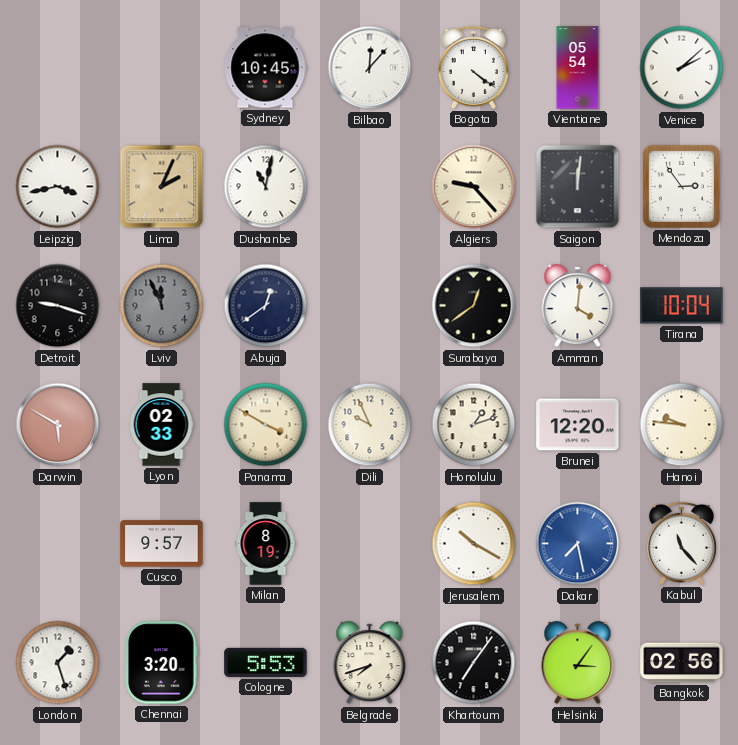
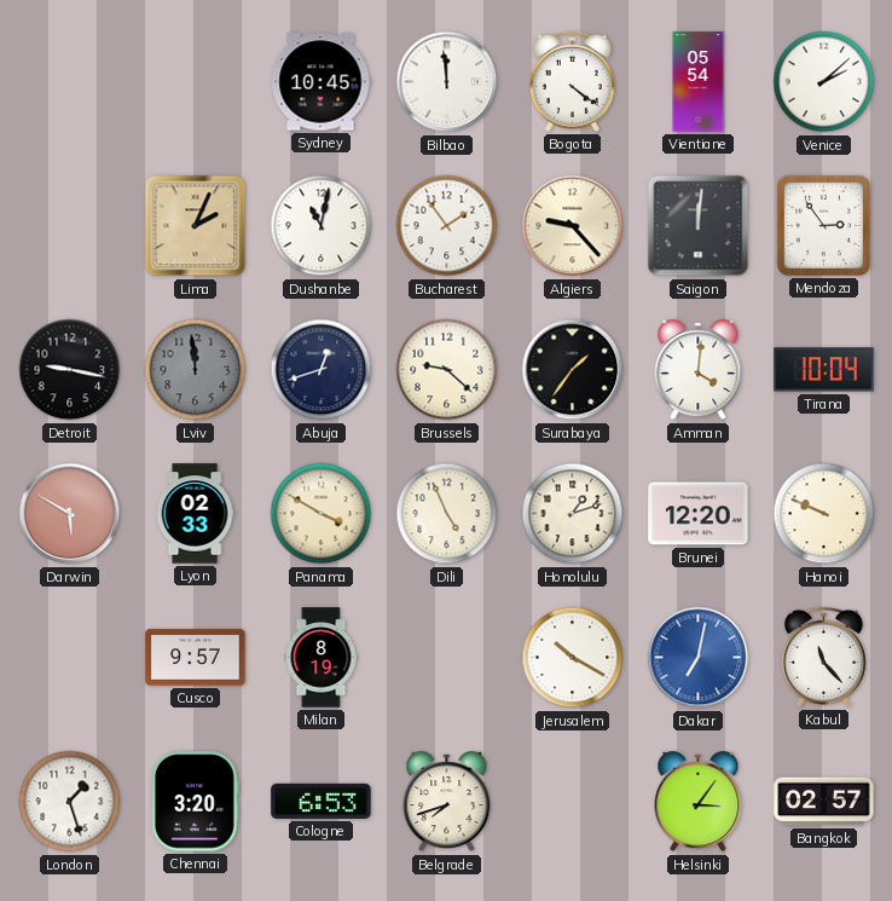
Bilbao: 12:07 -> 11:59
Leipzig: 3:43 -> none
Bucharest: none -> 1:54
Detroit: 9:18 -> 9:17
Lviv: 11:56 -> 11:59
Abuja: 12:39 -> 12:42
Brussels: none -> 9:22
Surabaya: 12:39 -> 1:36
Dili: 9:56 -> 4:56
Hanoi: 9:46 -> 9:49
Dakar: 7:28 -> 7:02
Cologne: 5:53 -> 6:53
Khartoum: 7:06 -> none
Bangkok: 02:56 -> 02:57
